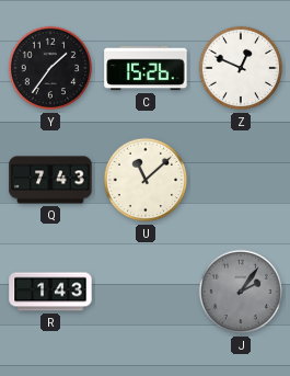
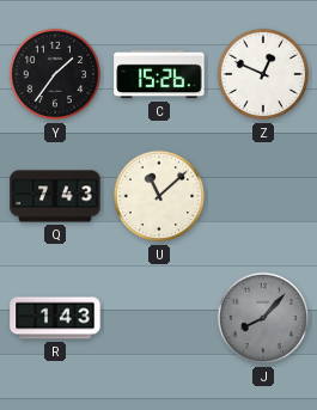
J: 2:06 -> 8:07
